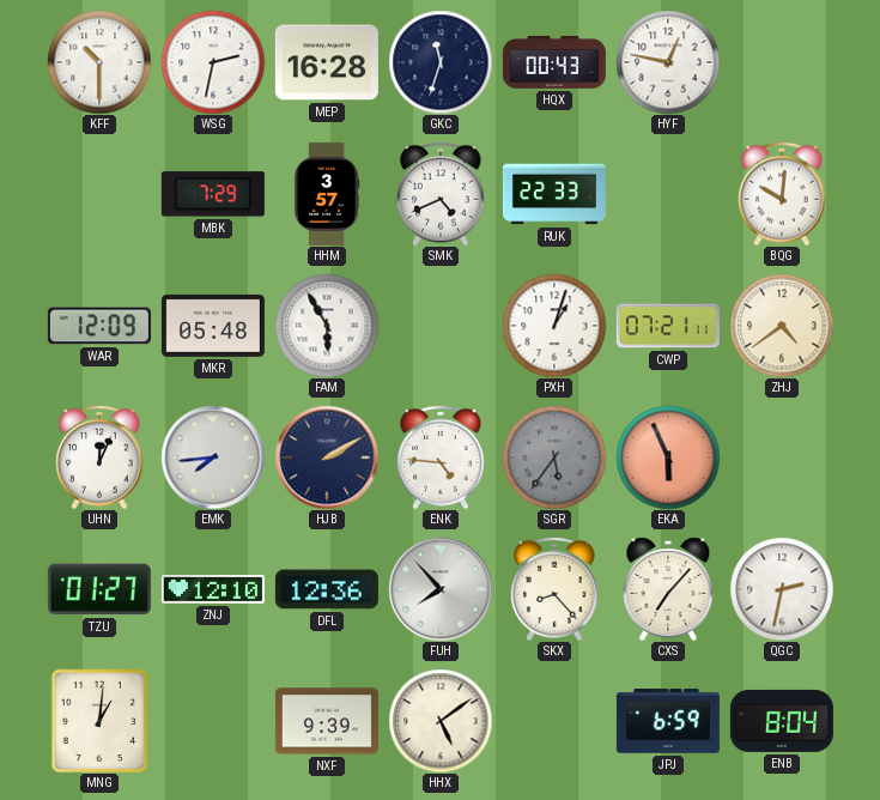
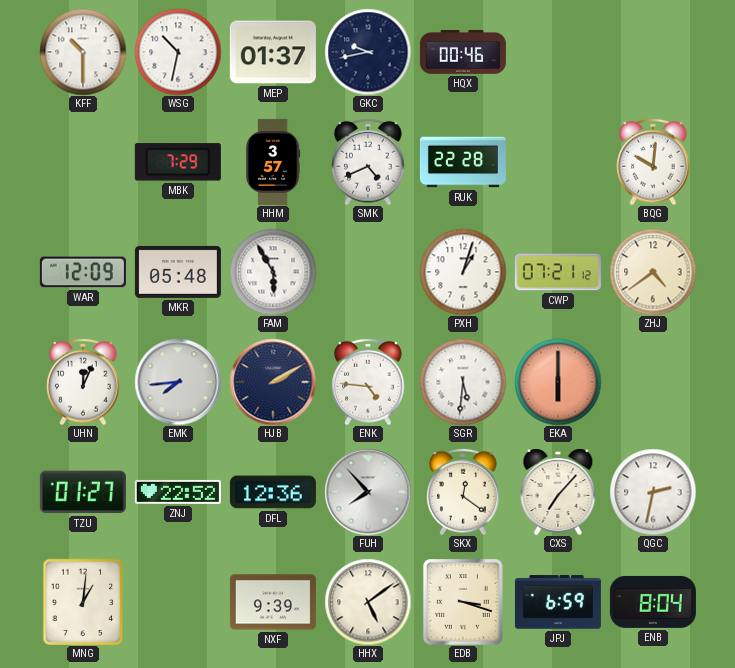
WSG: 2:32 -> 10:32
MEP: 16:28 -> 01:37
GKC: 11:33 -> 9:43
HQX: 00:43 -> 00:46
HYF: 12:47 -> none
RUK: 22:33 -> 22:28
CWP: 07:21:11 -> 07:21:12
SGR: 5:36 -> 5:31
SGR dial: grey -> white
EKA: 5:56 -> 6:00
ZNJ: 12:10 -> 22:52
SKX: 8:23 -> 12:21
EDB: none -> 3:18
